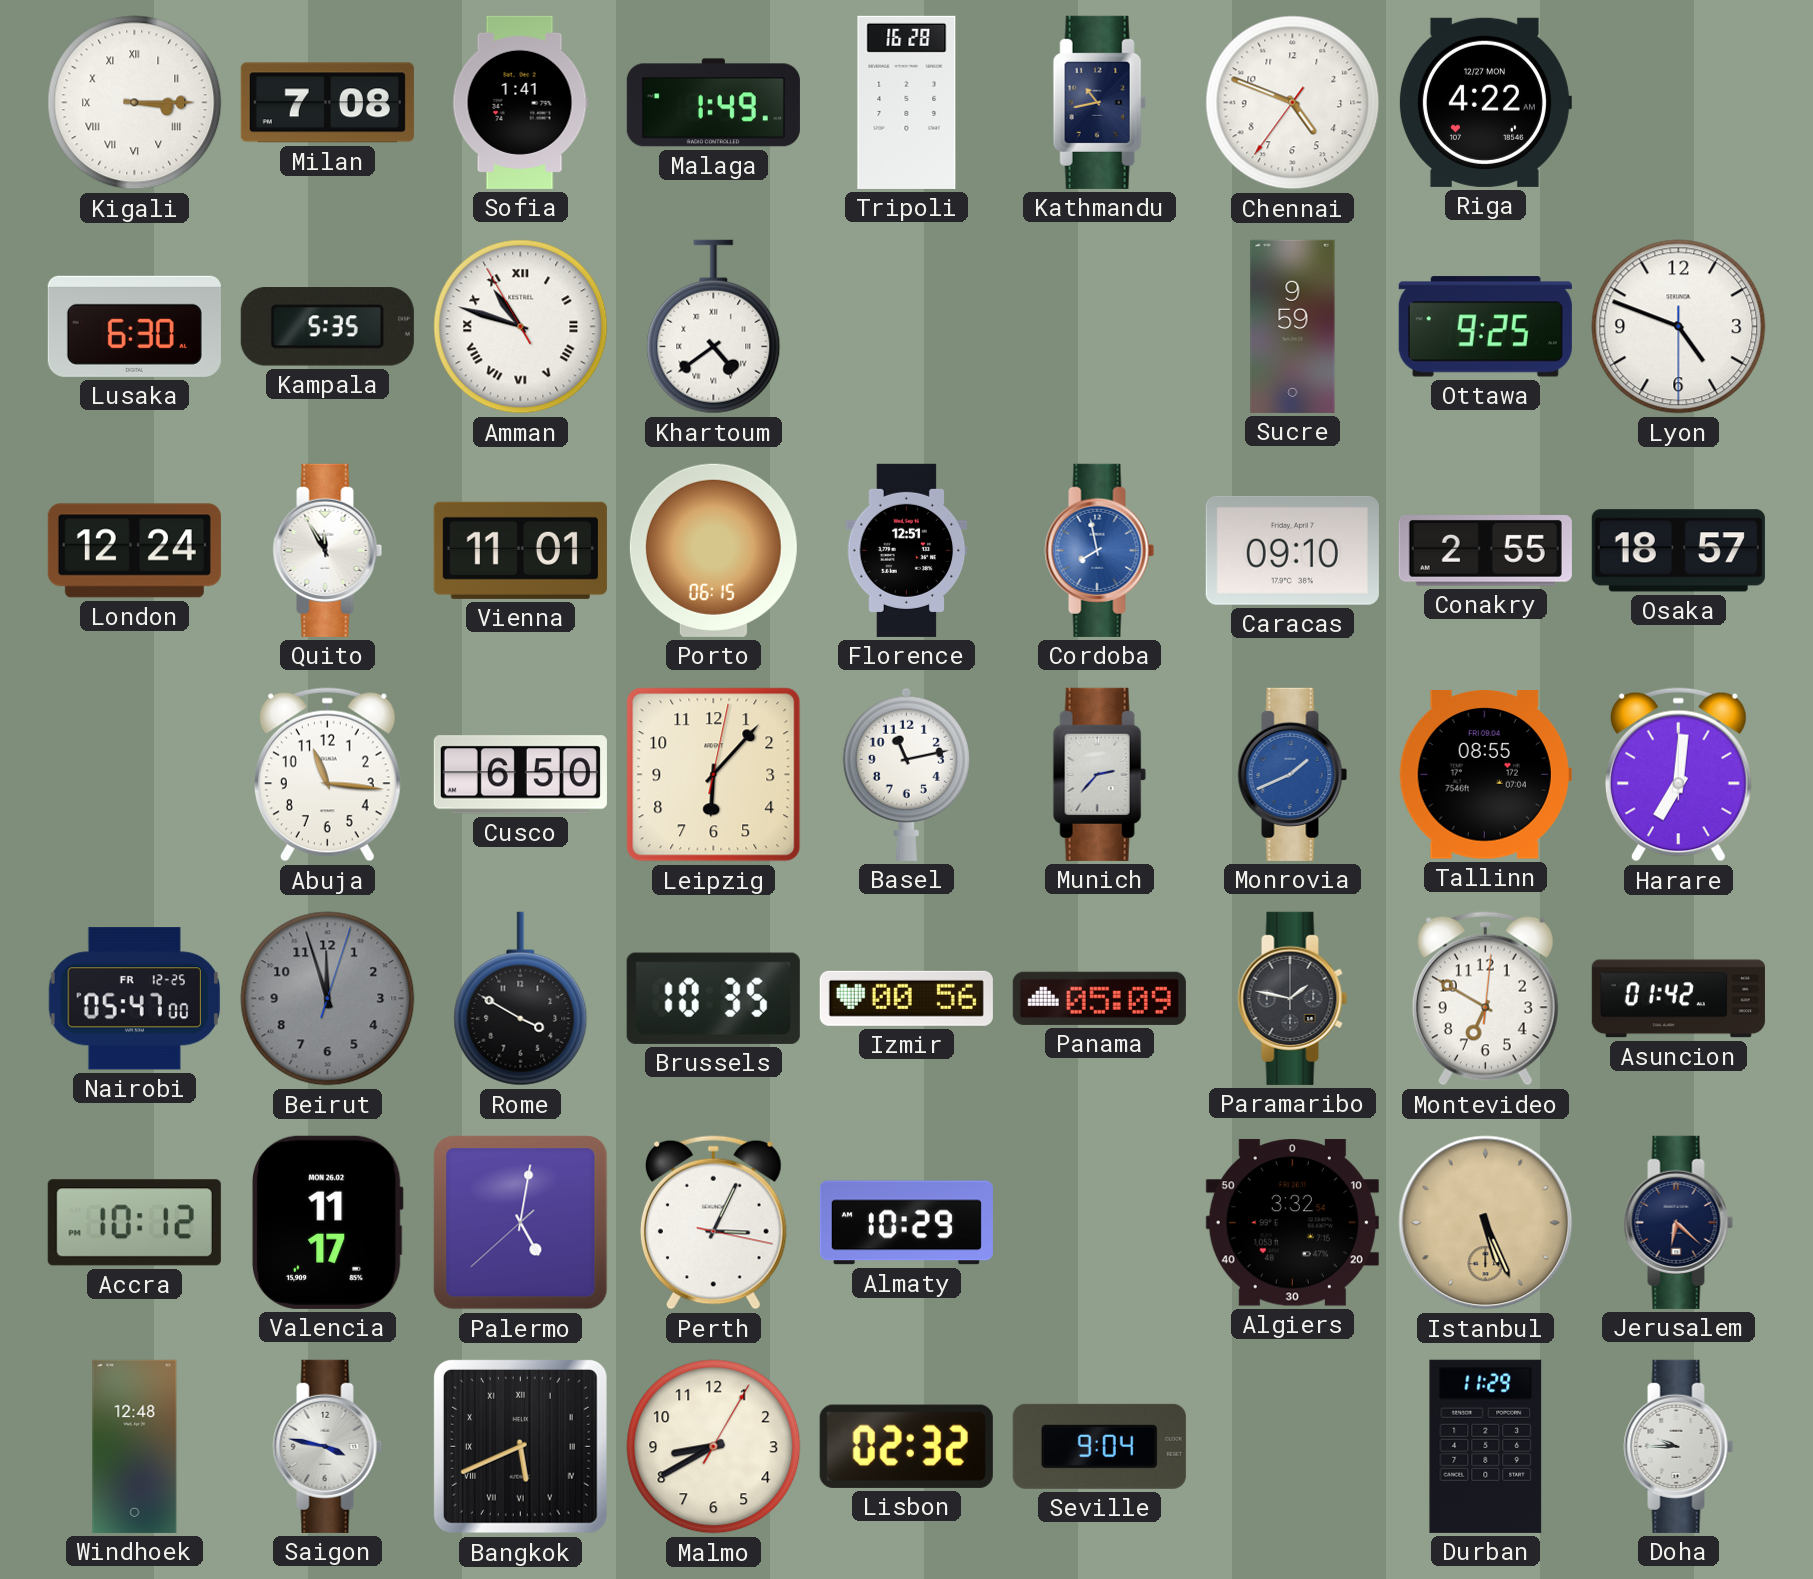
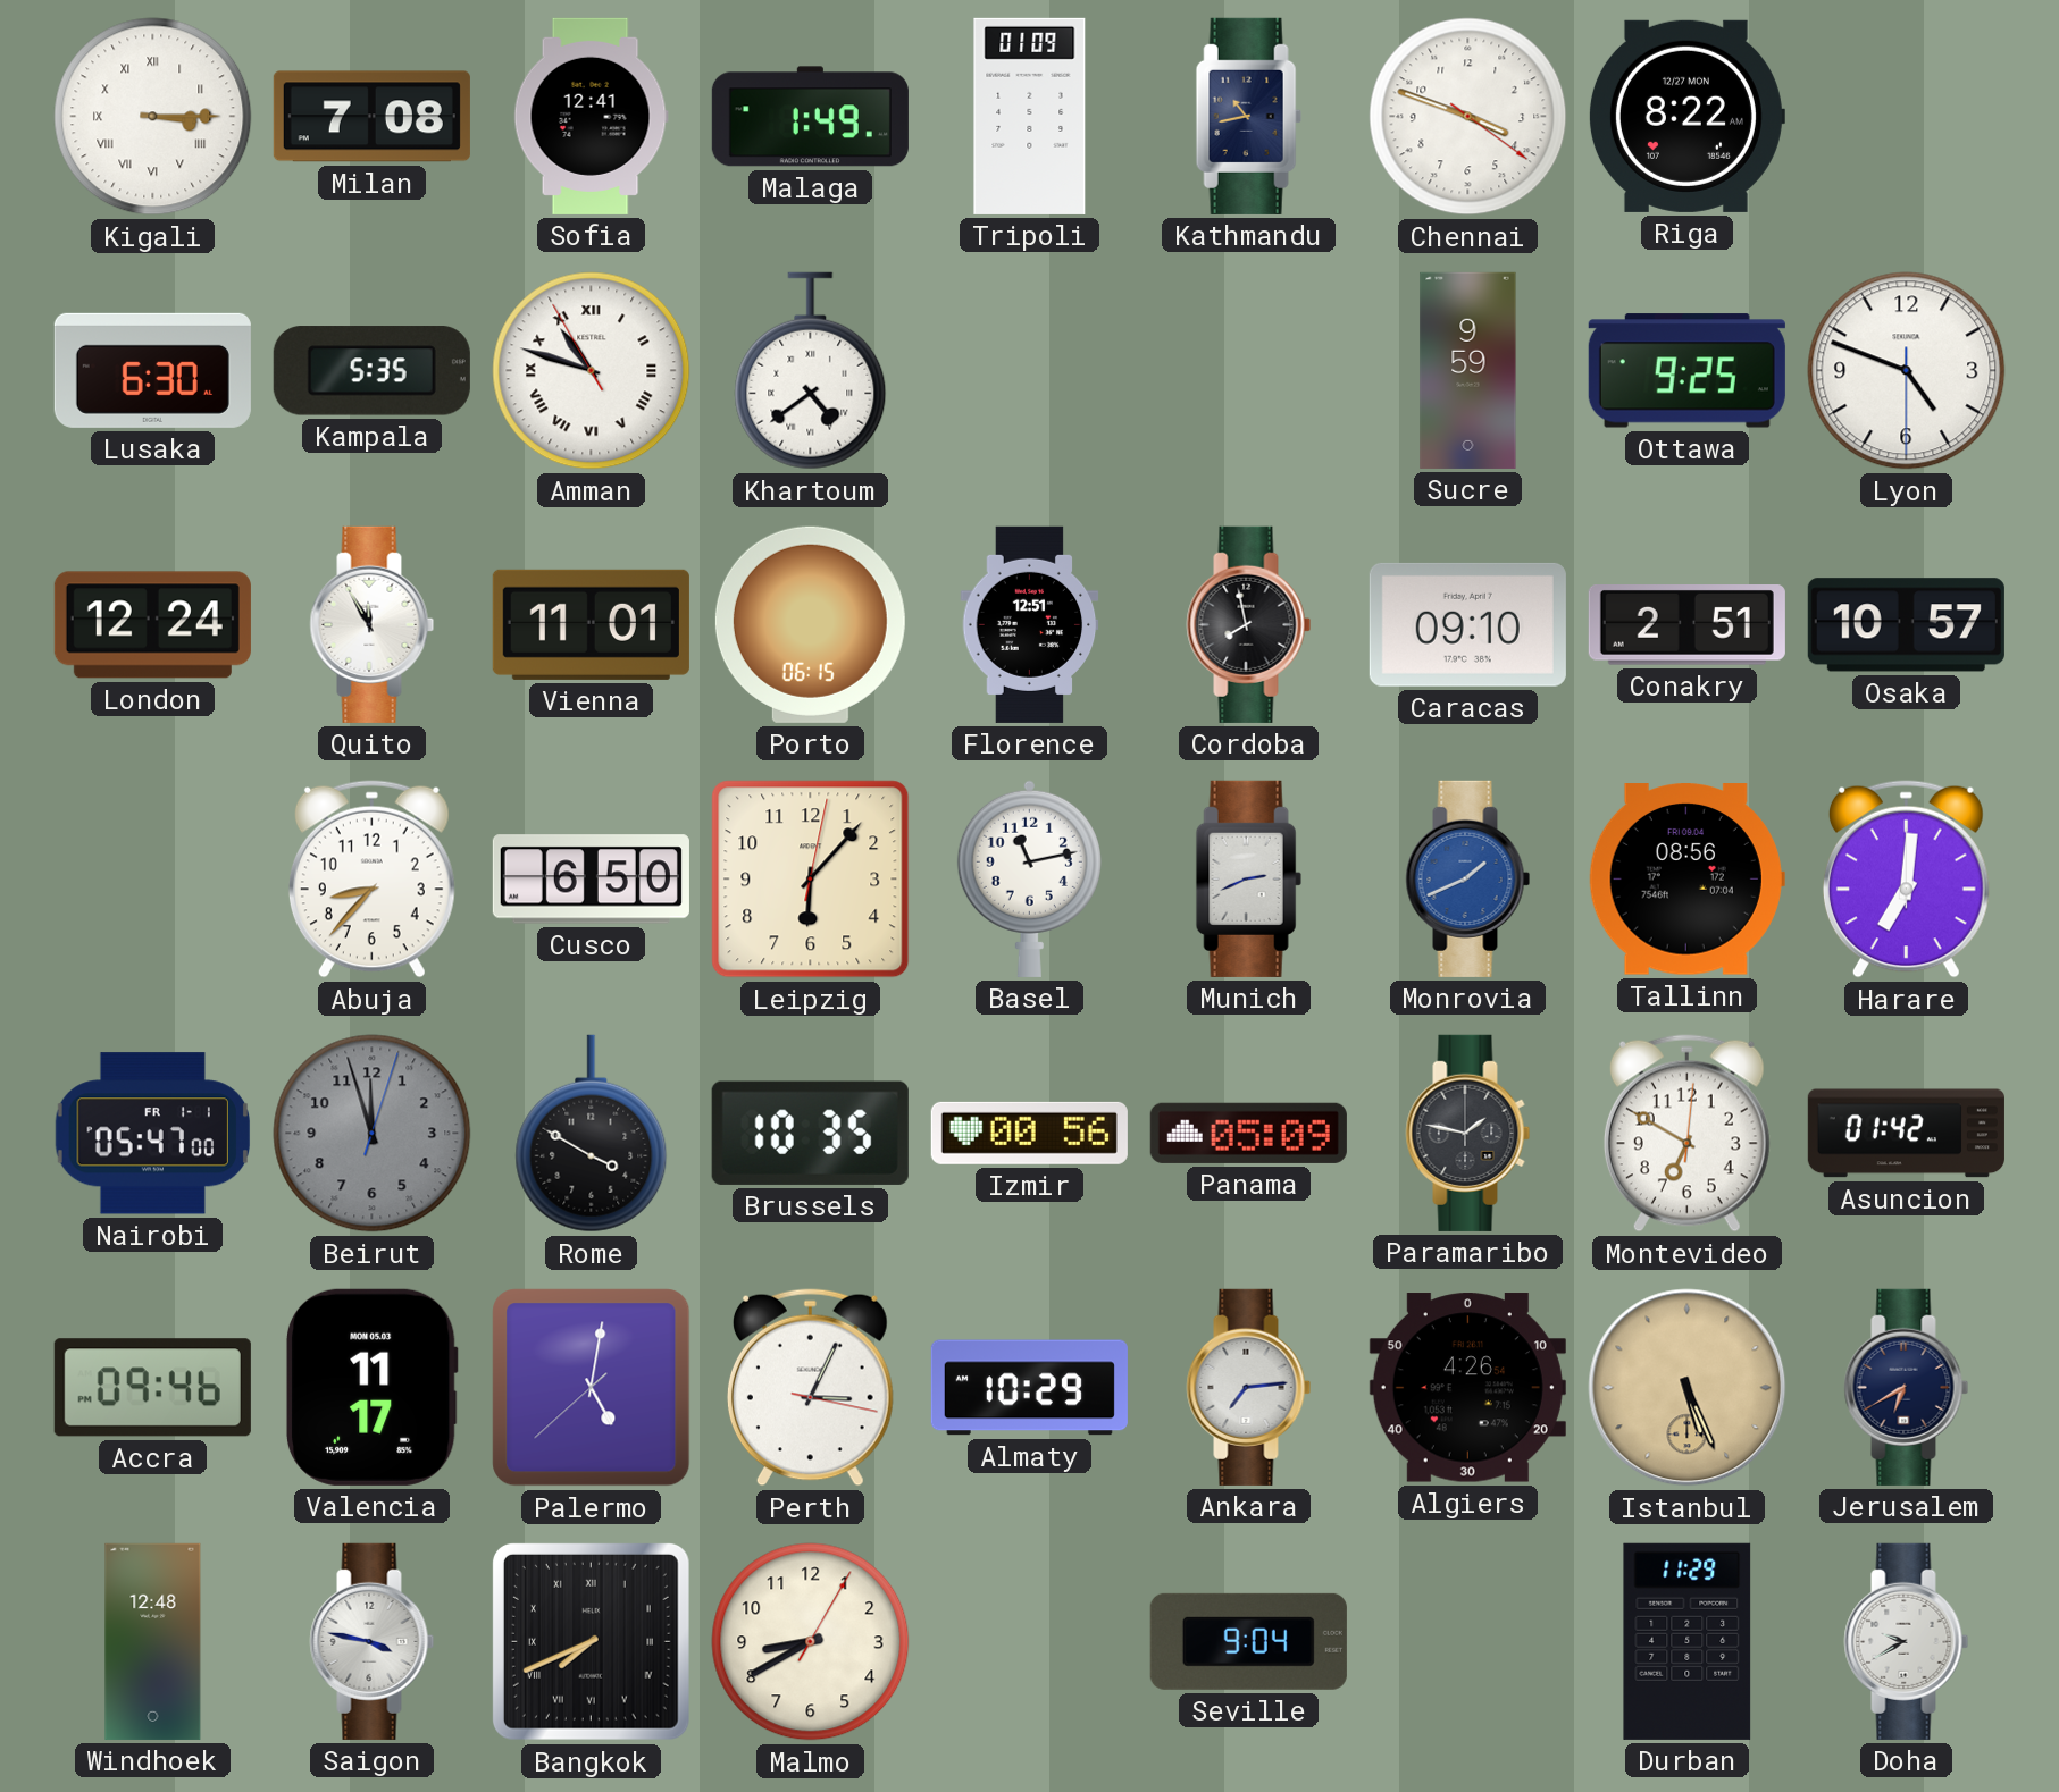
Sofia: 1:41 -> 12:41
Tripoli: 16:28 -> 01:09
Chennai: 4:48 -> 3:48
Riga: 4:22 -> 8:22
Cordoba dial: blue -> black
Conakry: 2:55 -> 2:51
Osaka: 18:57 -> 10:57
Abuja: 11:16 -> 8:37
Munich: 2:37 -> 2:41
Tallinn: 08:55 -> 08:56
Nairobi date: FR 12-25 -> FR 1-1
Accra: 10:12 -> 09:46
Valencia date: MON 26.02 -> MON 05.03
Ankara: none -> 7:14
Algiers: 3:32 -> 4:26
Jerusalem: 6:22 -> 6:40
Bangkok: 5:41 -> 7:41
Lisbon: 02:32 -> none
Doha: 9:45 -> 9:40
